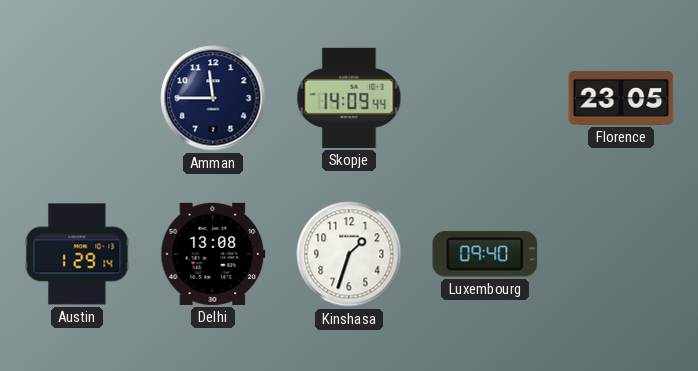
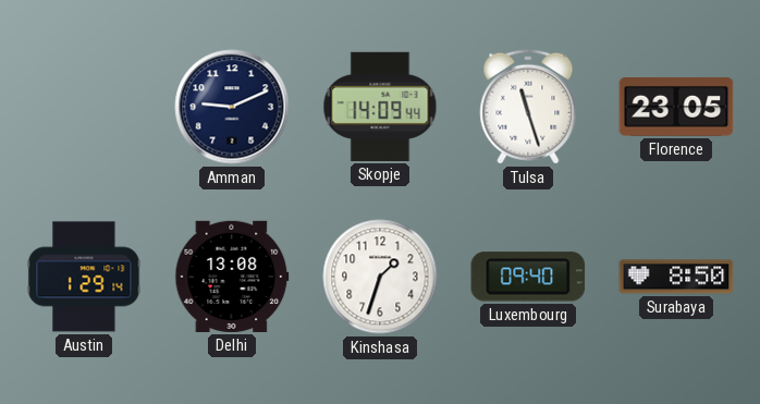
Amman: 11:45 -> 9:11
Tulsa: none -> 11:27
Surabaya: none -> 8:50
